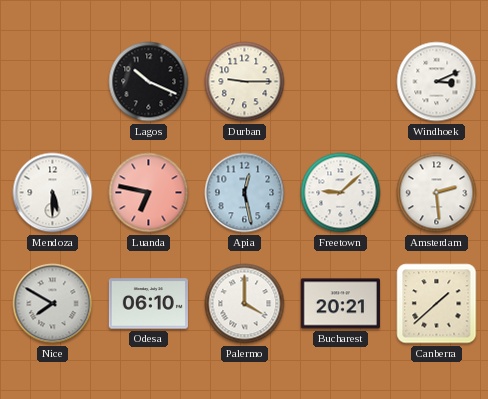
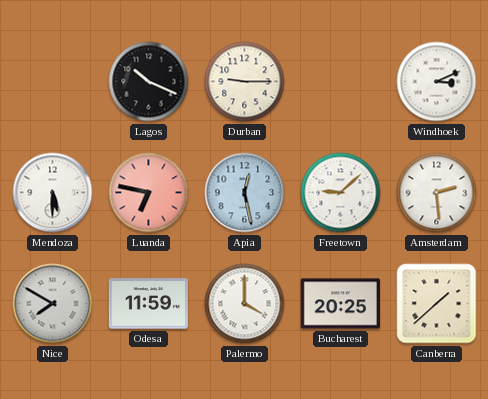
Odesa: 06:10 -> 11:59
Bucharest: 20:21 -> 20:25
